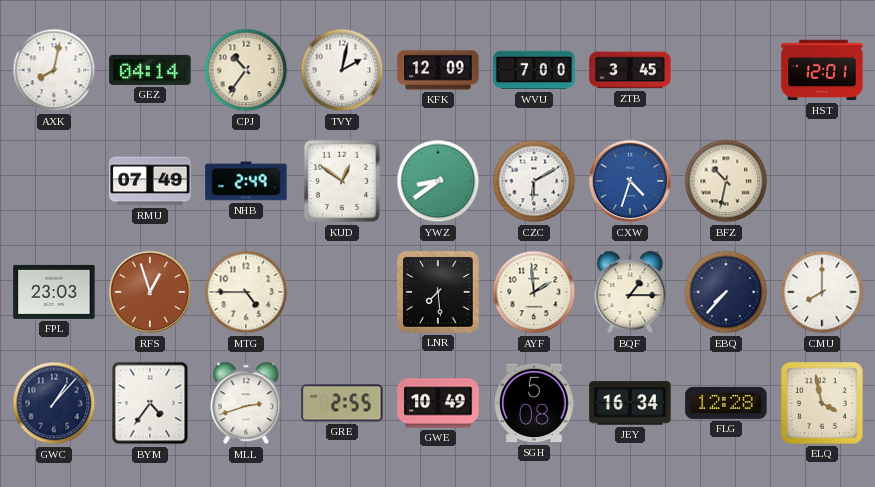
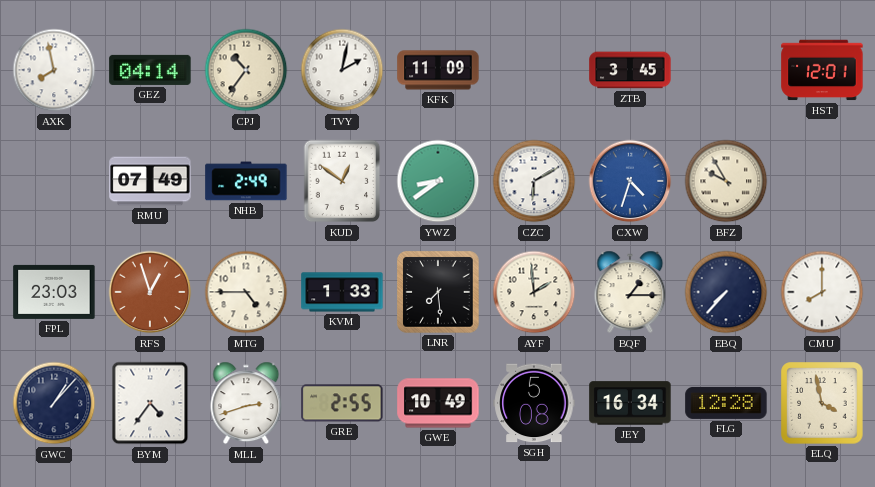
AXK: 8:02 -> 7:58
KFK: 12:09 -> 11:09
WVU: 7:00 -> none
BFZ: 10:32 -> 9:55
KVM: none -> 1:33
